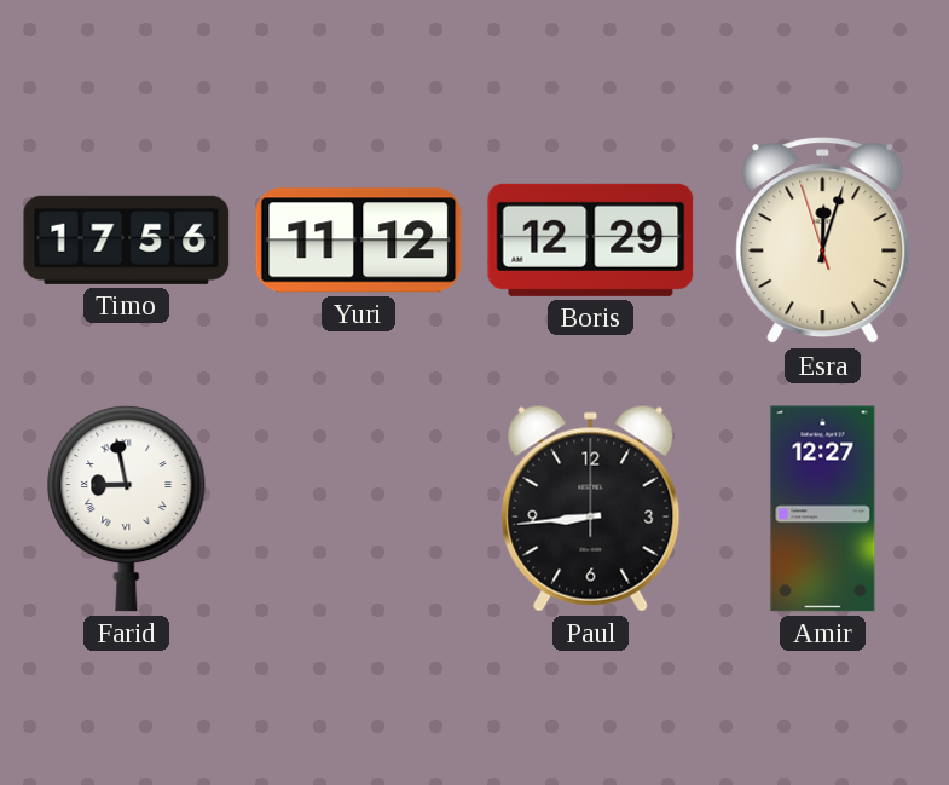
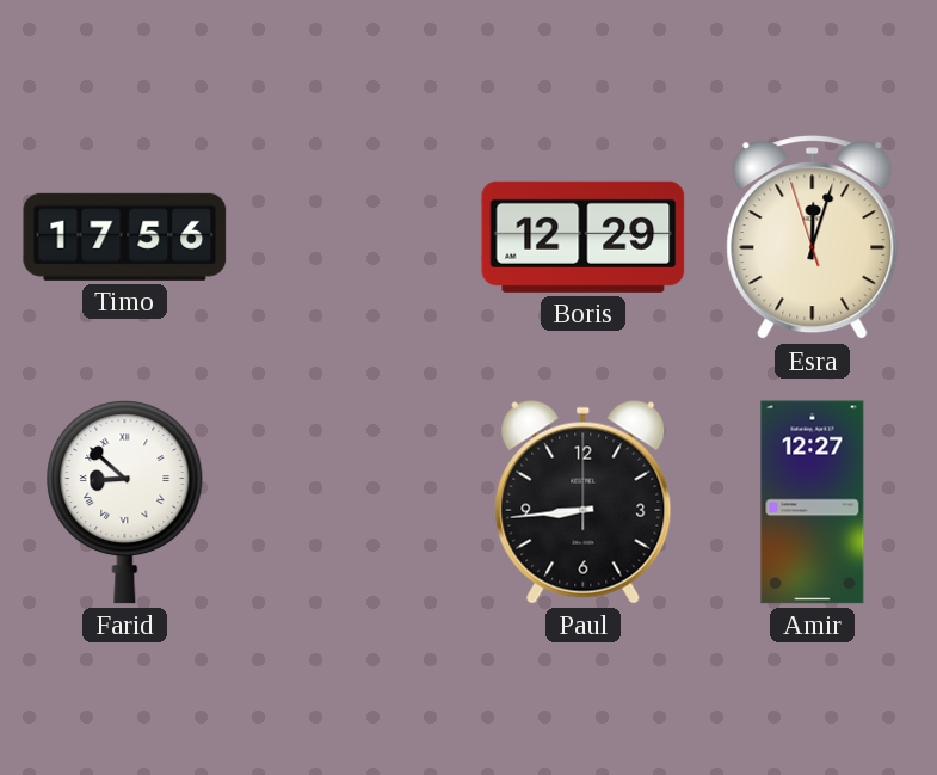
Yuri: 11:12 -> none
Farid: 8:58 -> 8:52
